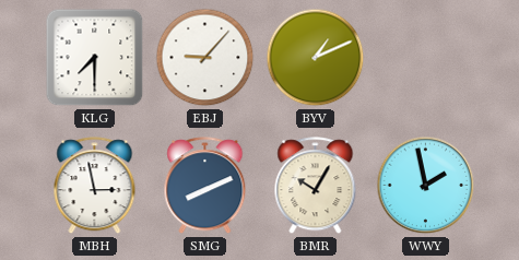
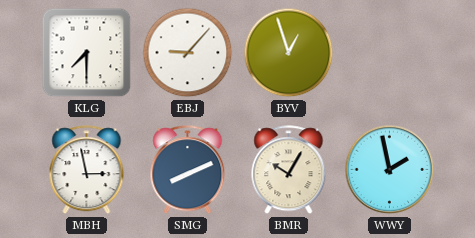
BYV: 1:11 -> 12:57
